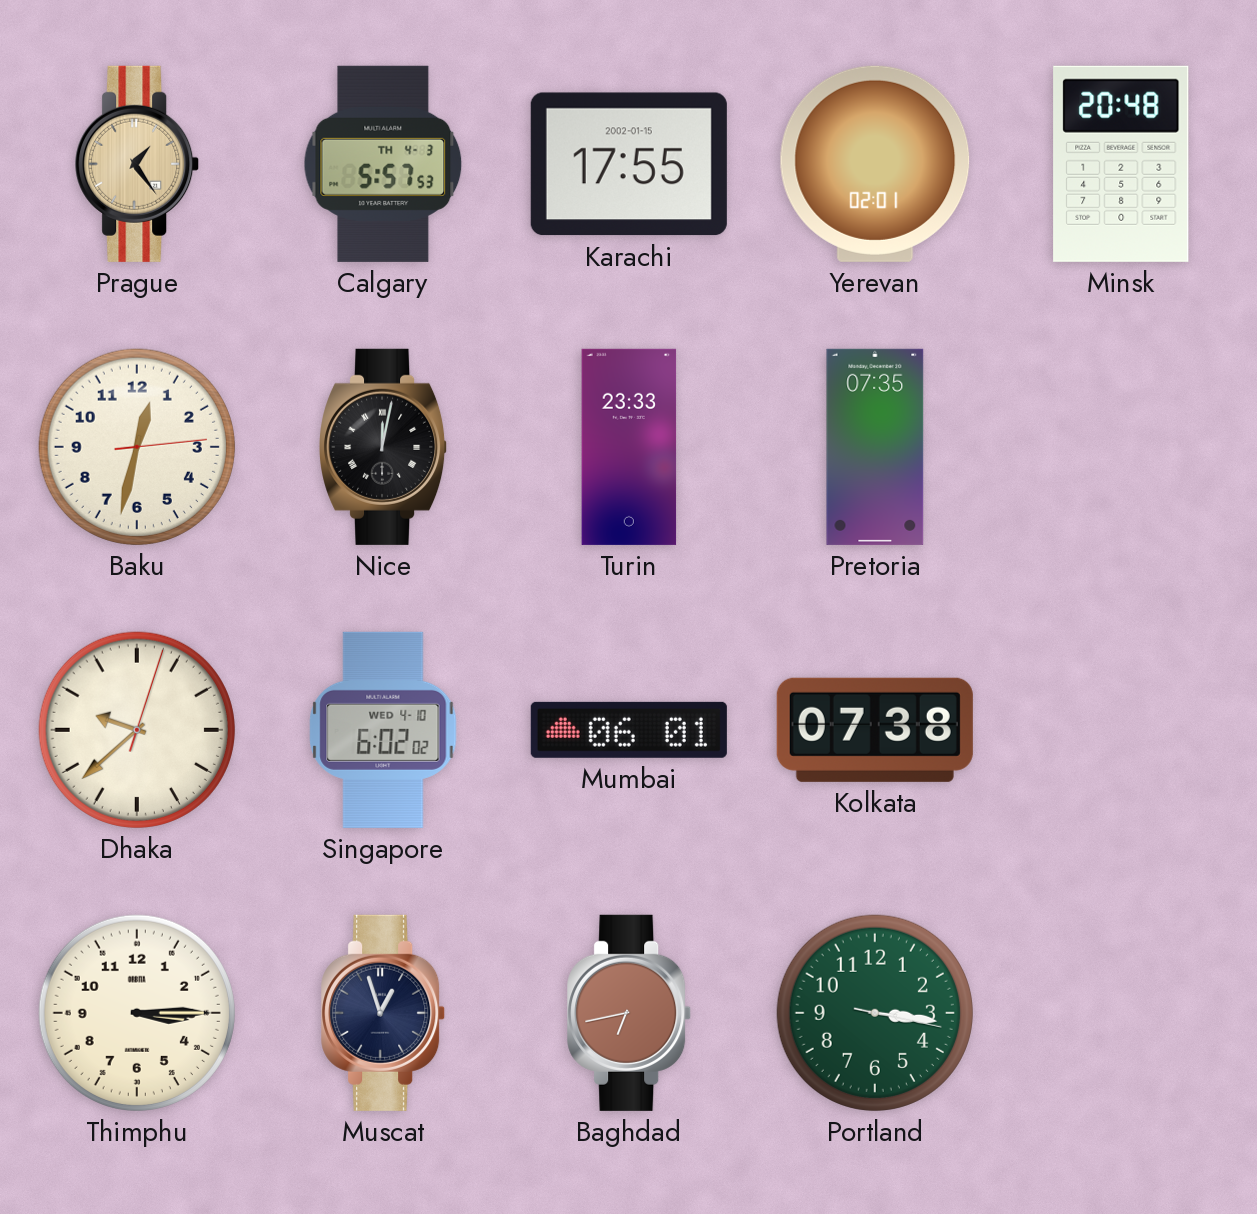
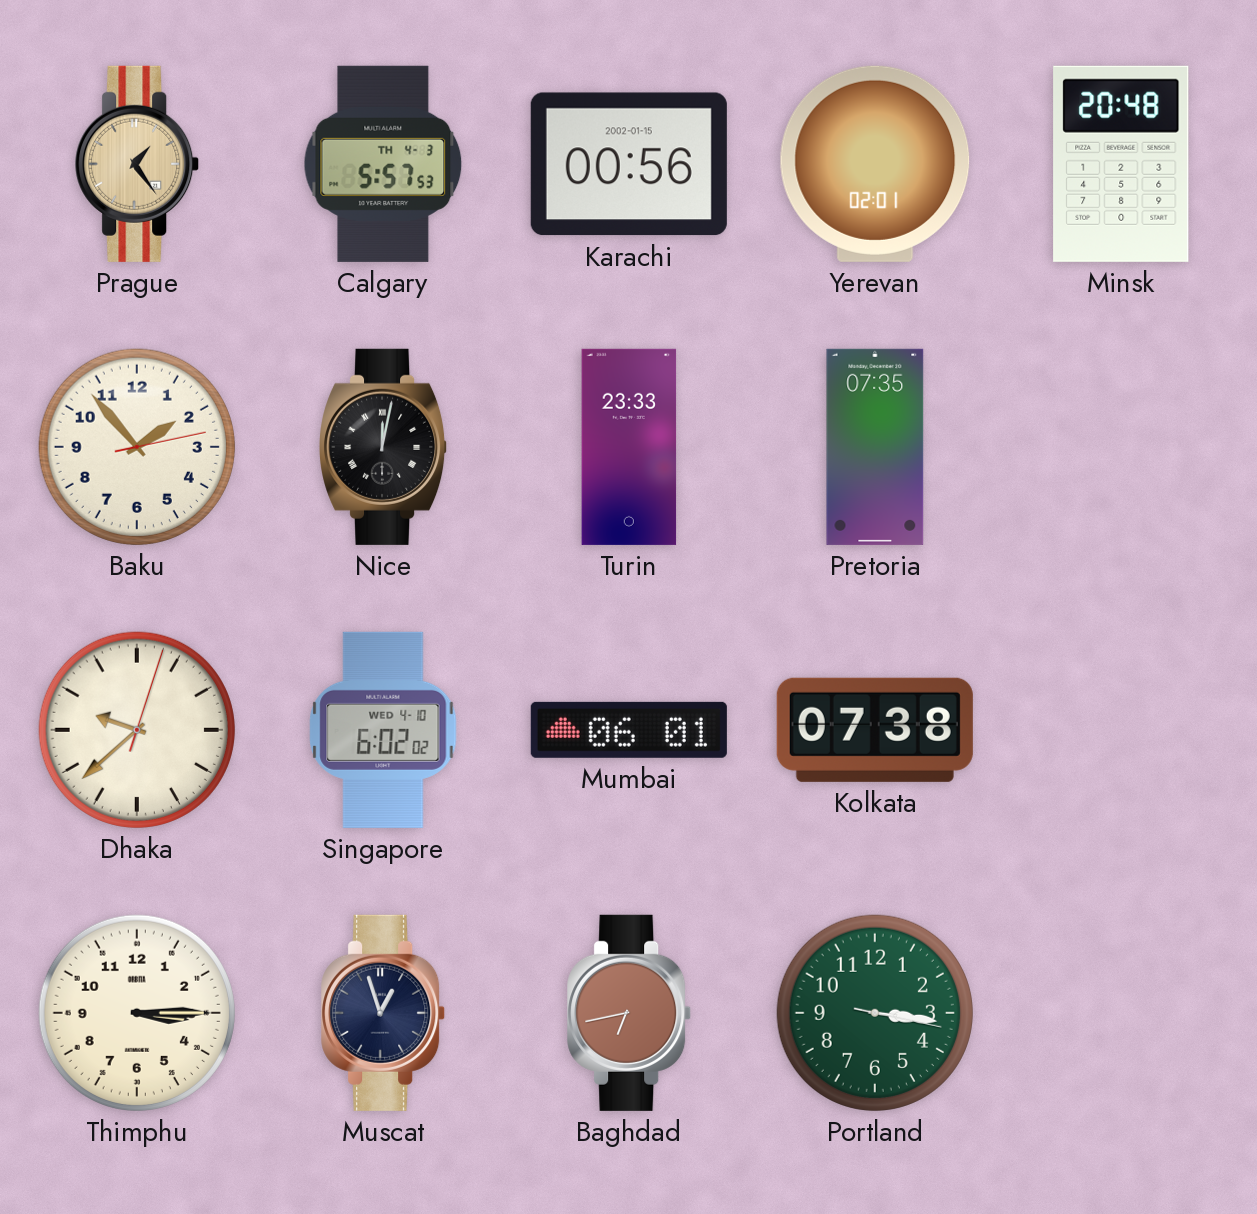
Karachi: 17:55 -> 00:56
Baku: 12:32 -> 1:53
